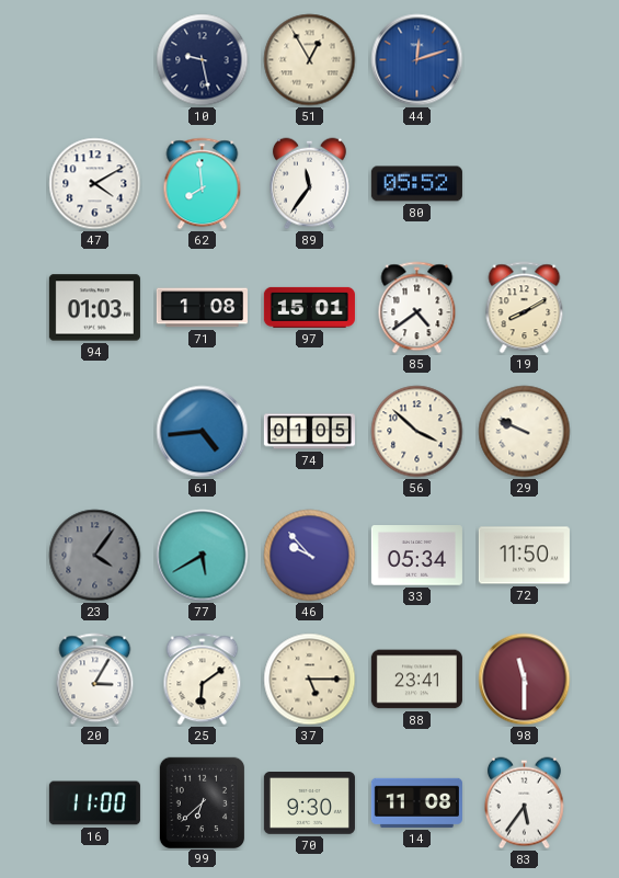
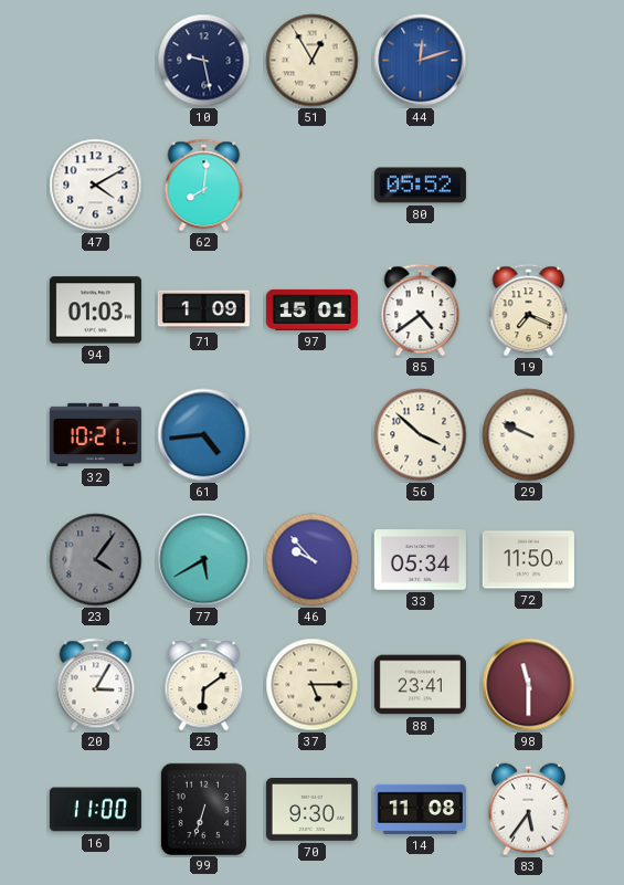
62: 7:59 -> 8:01
89: 11:36 -> none
71: 1:08 -> 1:09
19: 8:10 -> 7:19
32: none -> 10:21
74: 01:05 -> none
99: 6:38 -> 6:33
